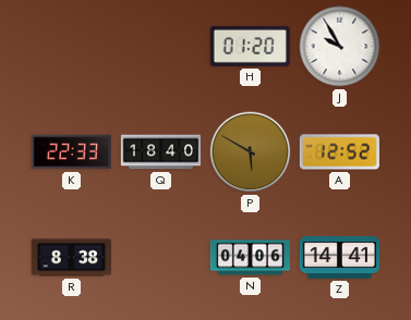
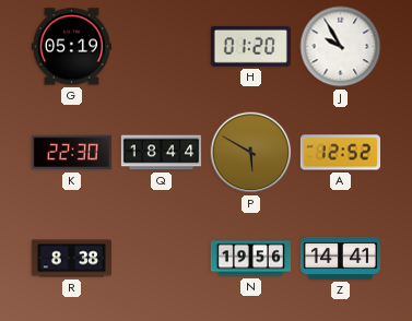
G: none -> 05:19
K: 22:33 -> 22:30
Q: 18:40 -> 18:44
N: 04:06 -> 19:56
